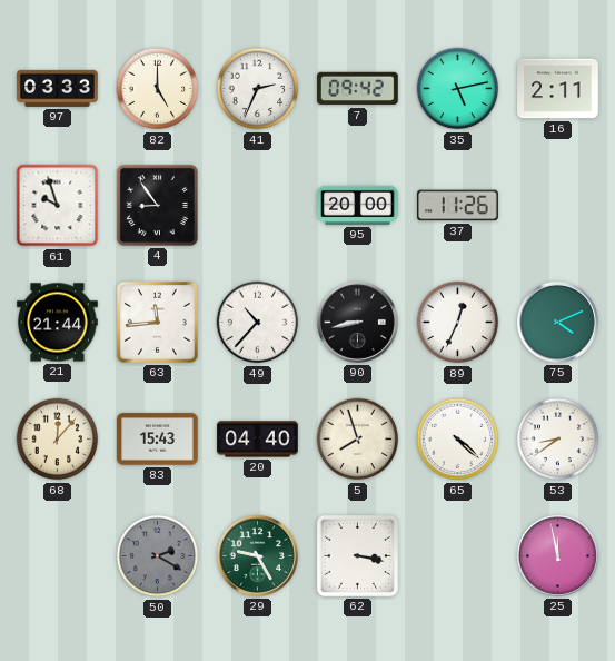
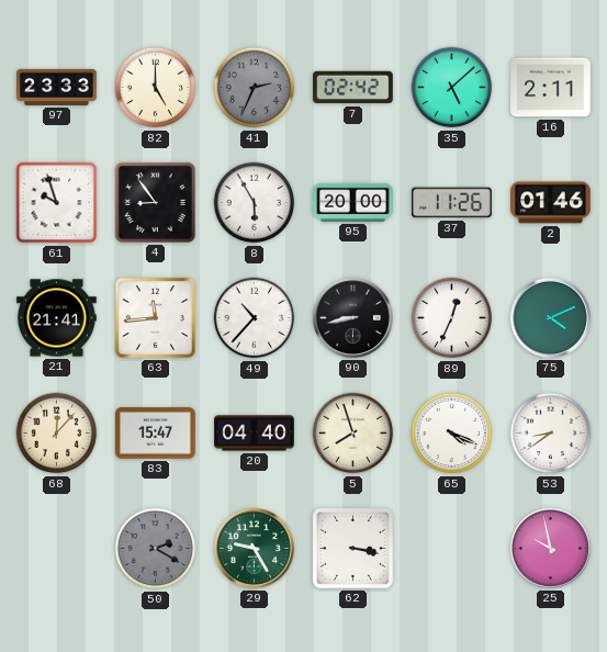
97: 03:33 -> 23:33
41 dial: white -> grey
7: 09:42 -> 02:42
35: 5:13 -> 5:08
8: none -> 5:55
2: none -> 01:46
21: 21:44 -> 21:41
83: 15:43 -> 15:47
65: 4:22 -> 4:19
25: 11:58 -> 9:58
